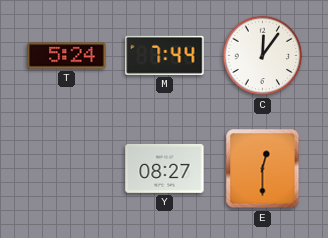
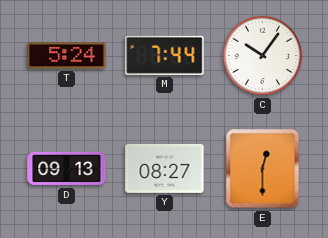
C: 12:06 -> 10:06
D: none -> 09:13
